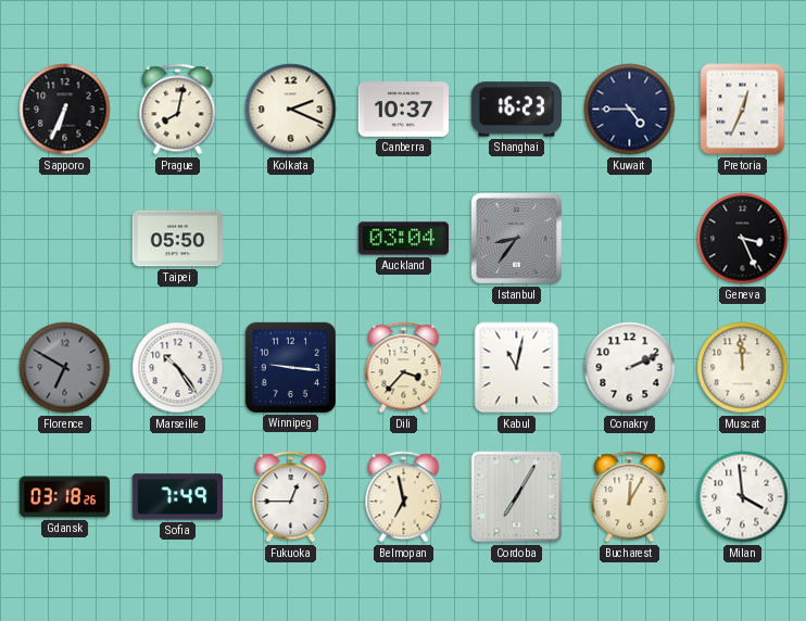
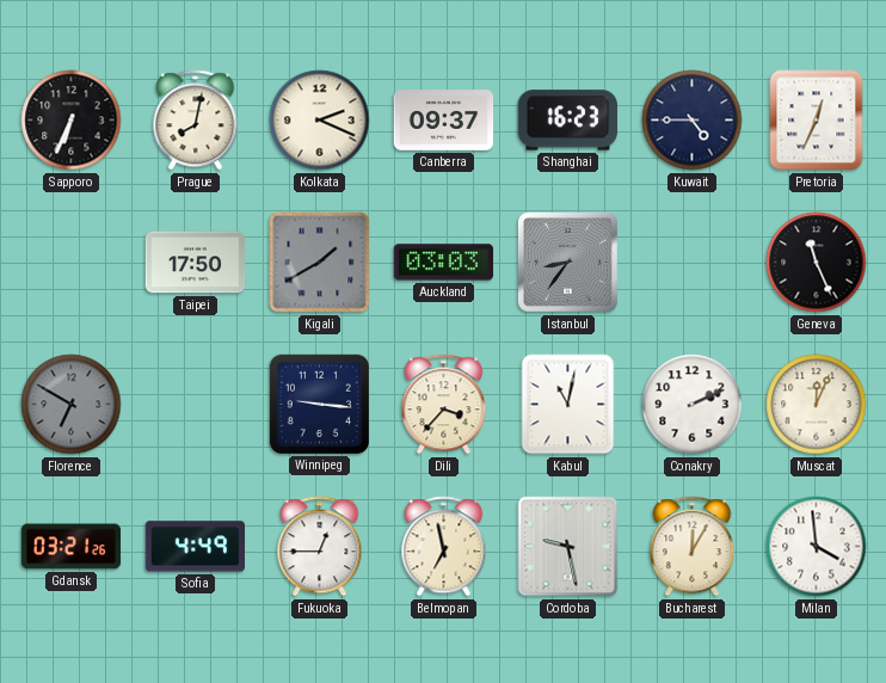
Canberra: 10:37 -> 09:37
Taipei: 05:50 -> 17:50
Kigali: none -> 1:40
Auckland: 03:04 -> 03:03
Geneva: 3:26 -> 11:26
Marseille: 10:24 -> none
Muscat: 11:59 -> 12:04
Gdansk: 03:18 -> 03:21
Sofia: 7:49 -> 4:49
Cordoba: 7:05 -> 9:28
